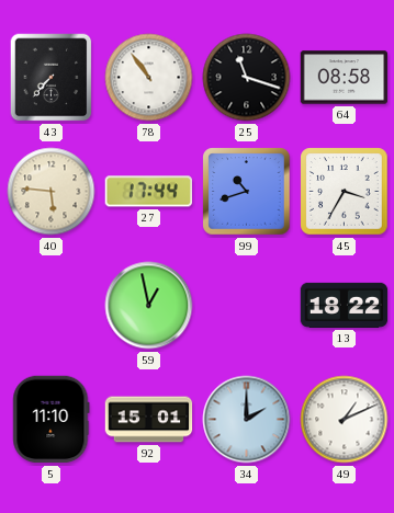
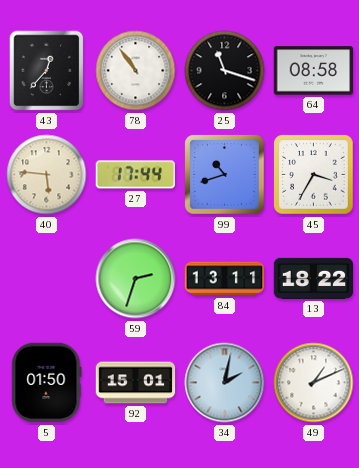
43: 7:37 -> 12:37
59: 12:58 -> 2:33
84: none -> 13:11
5: 11:10 -> 01:50
34: 2:00 -> 2:02
